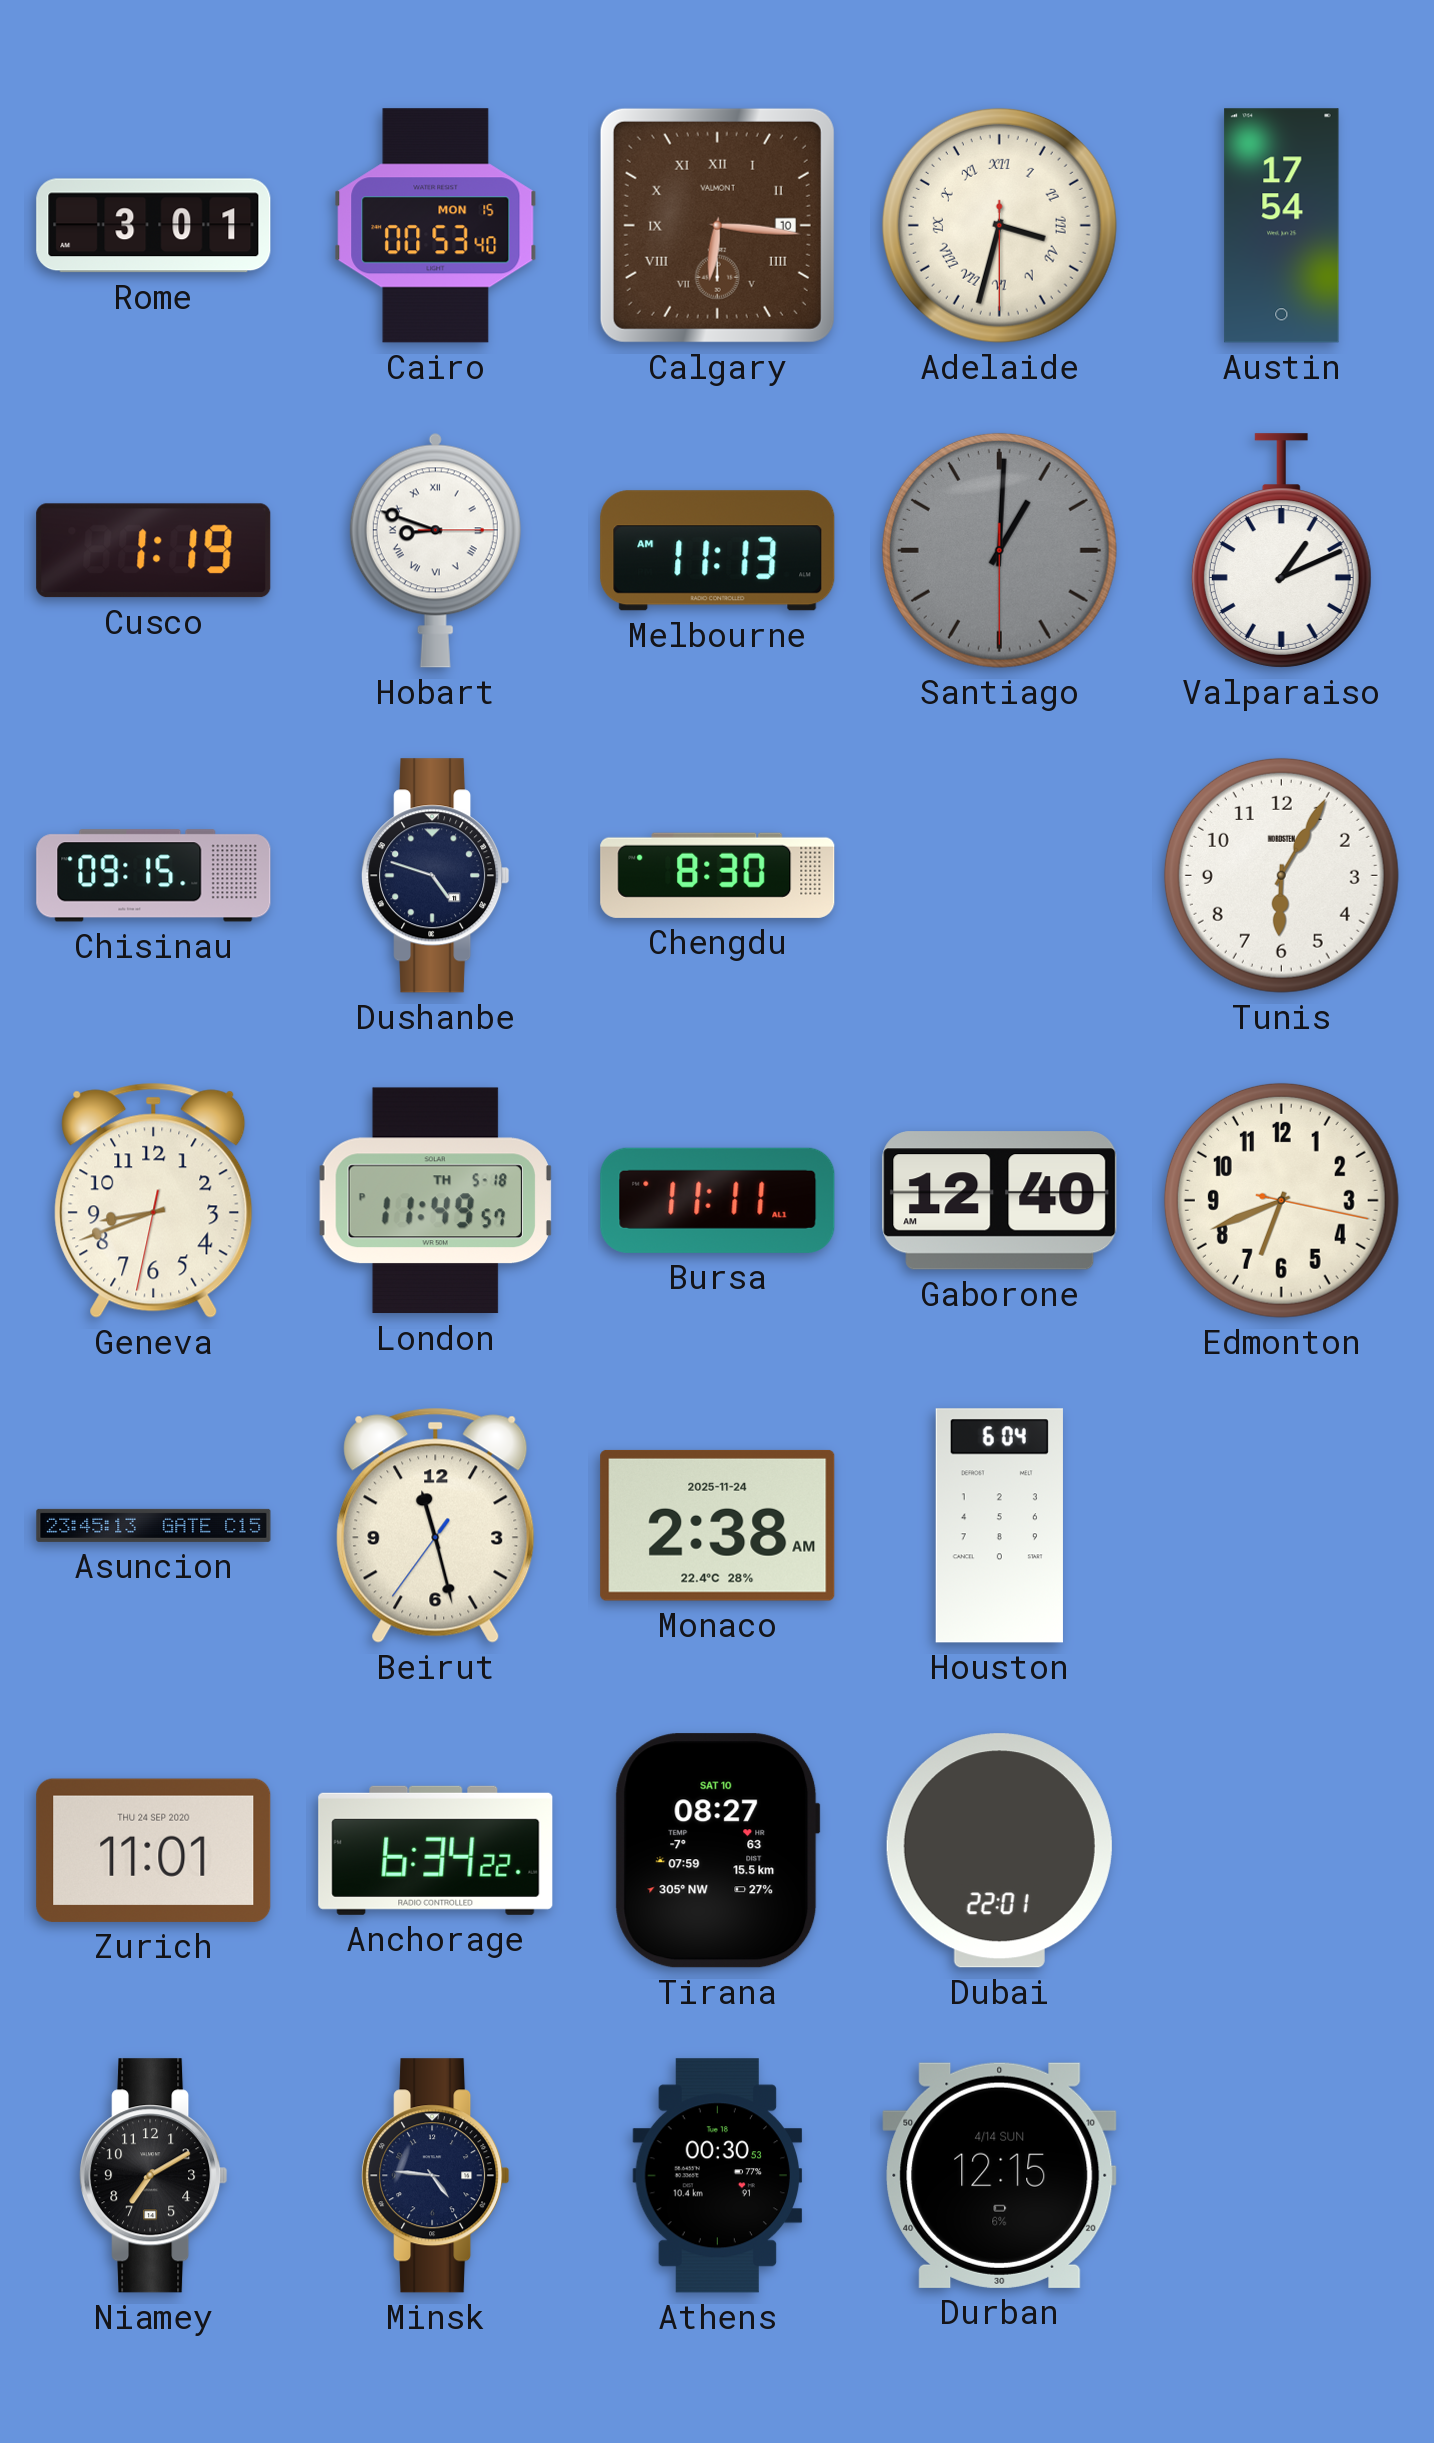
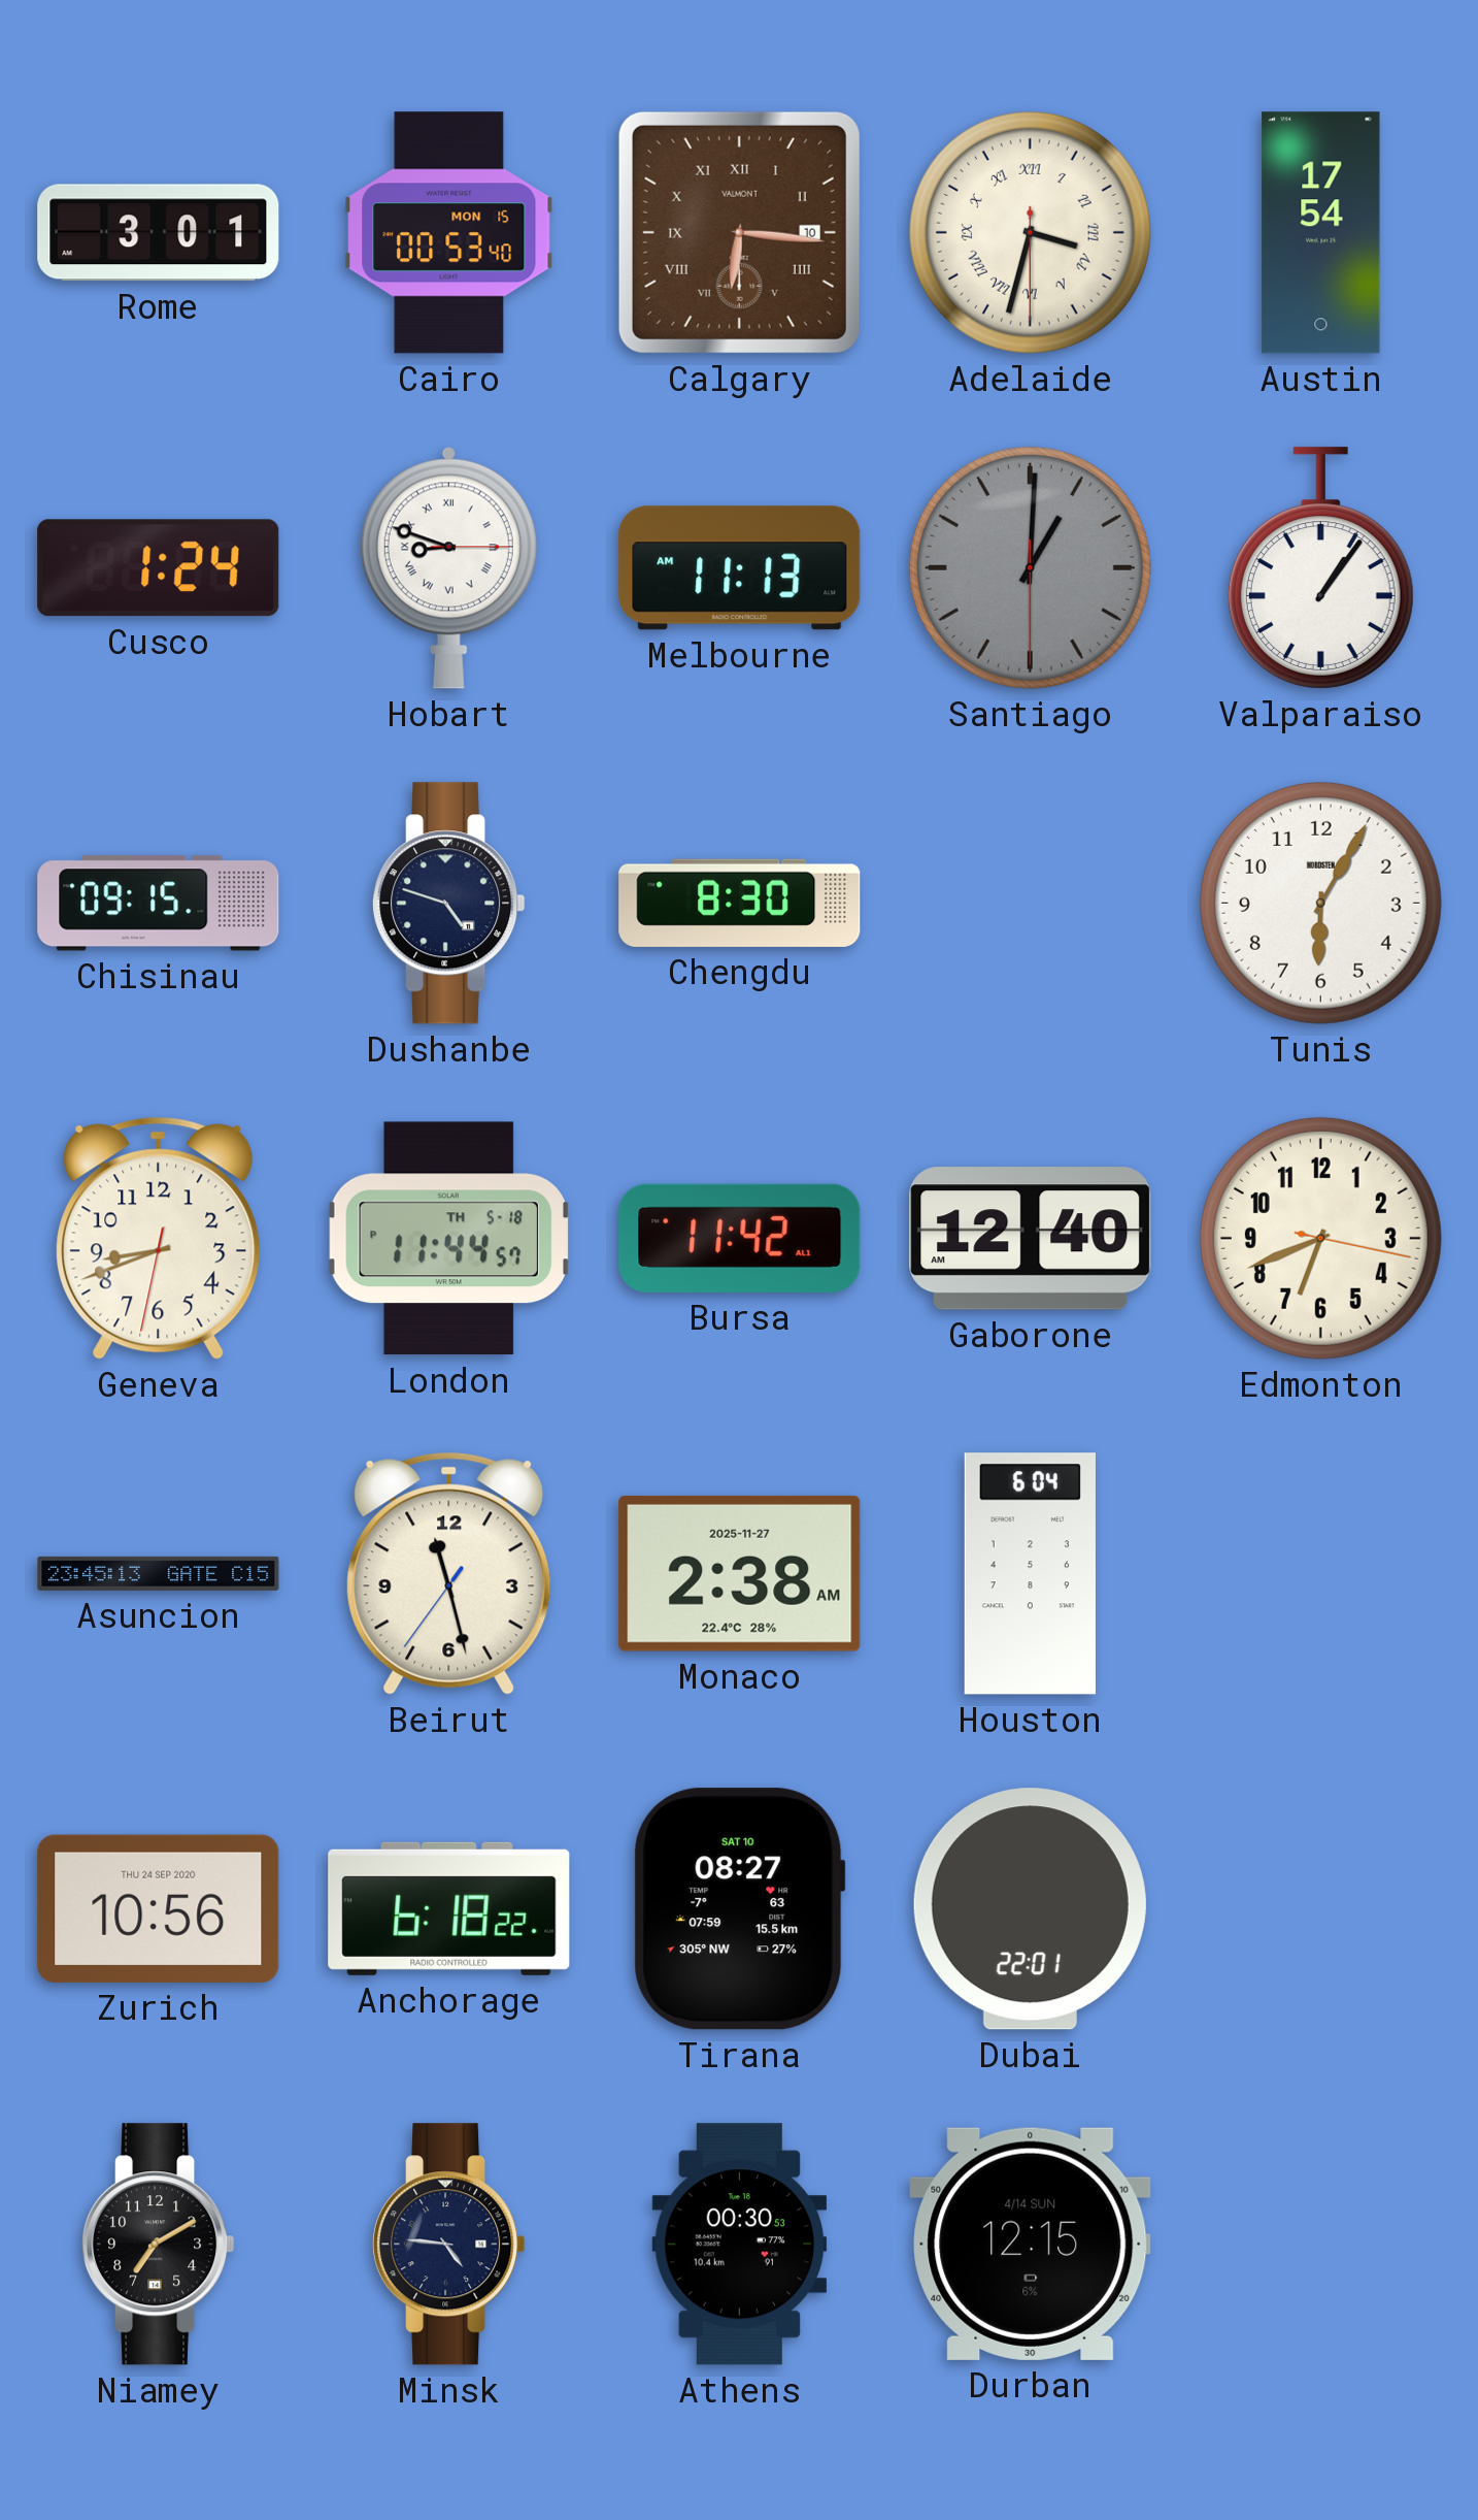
Cusco: 1:19 -> 1:24
Valparaiso: 1:11 -> 1:06
London: 11:49 -> 11:44
Bursa: 11:11 -> 11:42
Monaco date: 2025-11-24 -> 2025-11-27
Zurich: 11:01 -> 10:56
Anchorage: 6:34 -> 6:18
